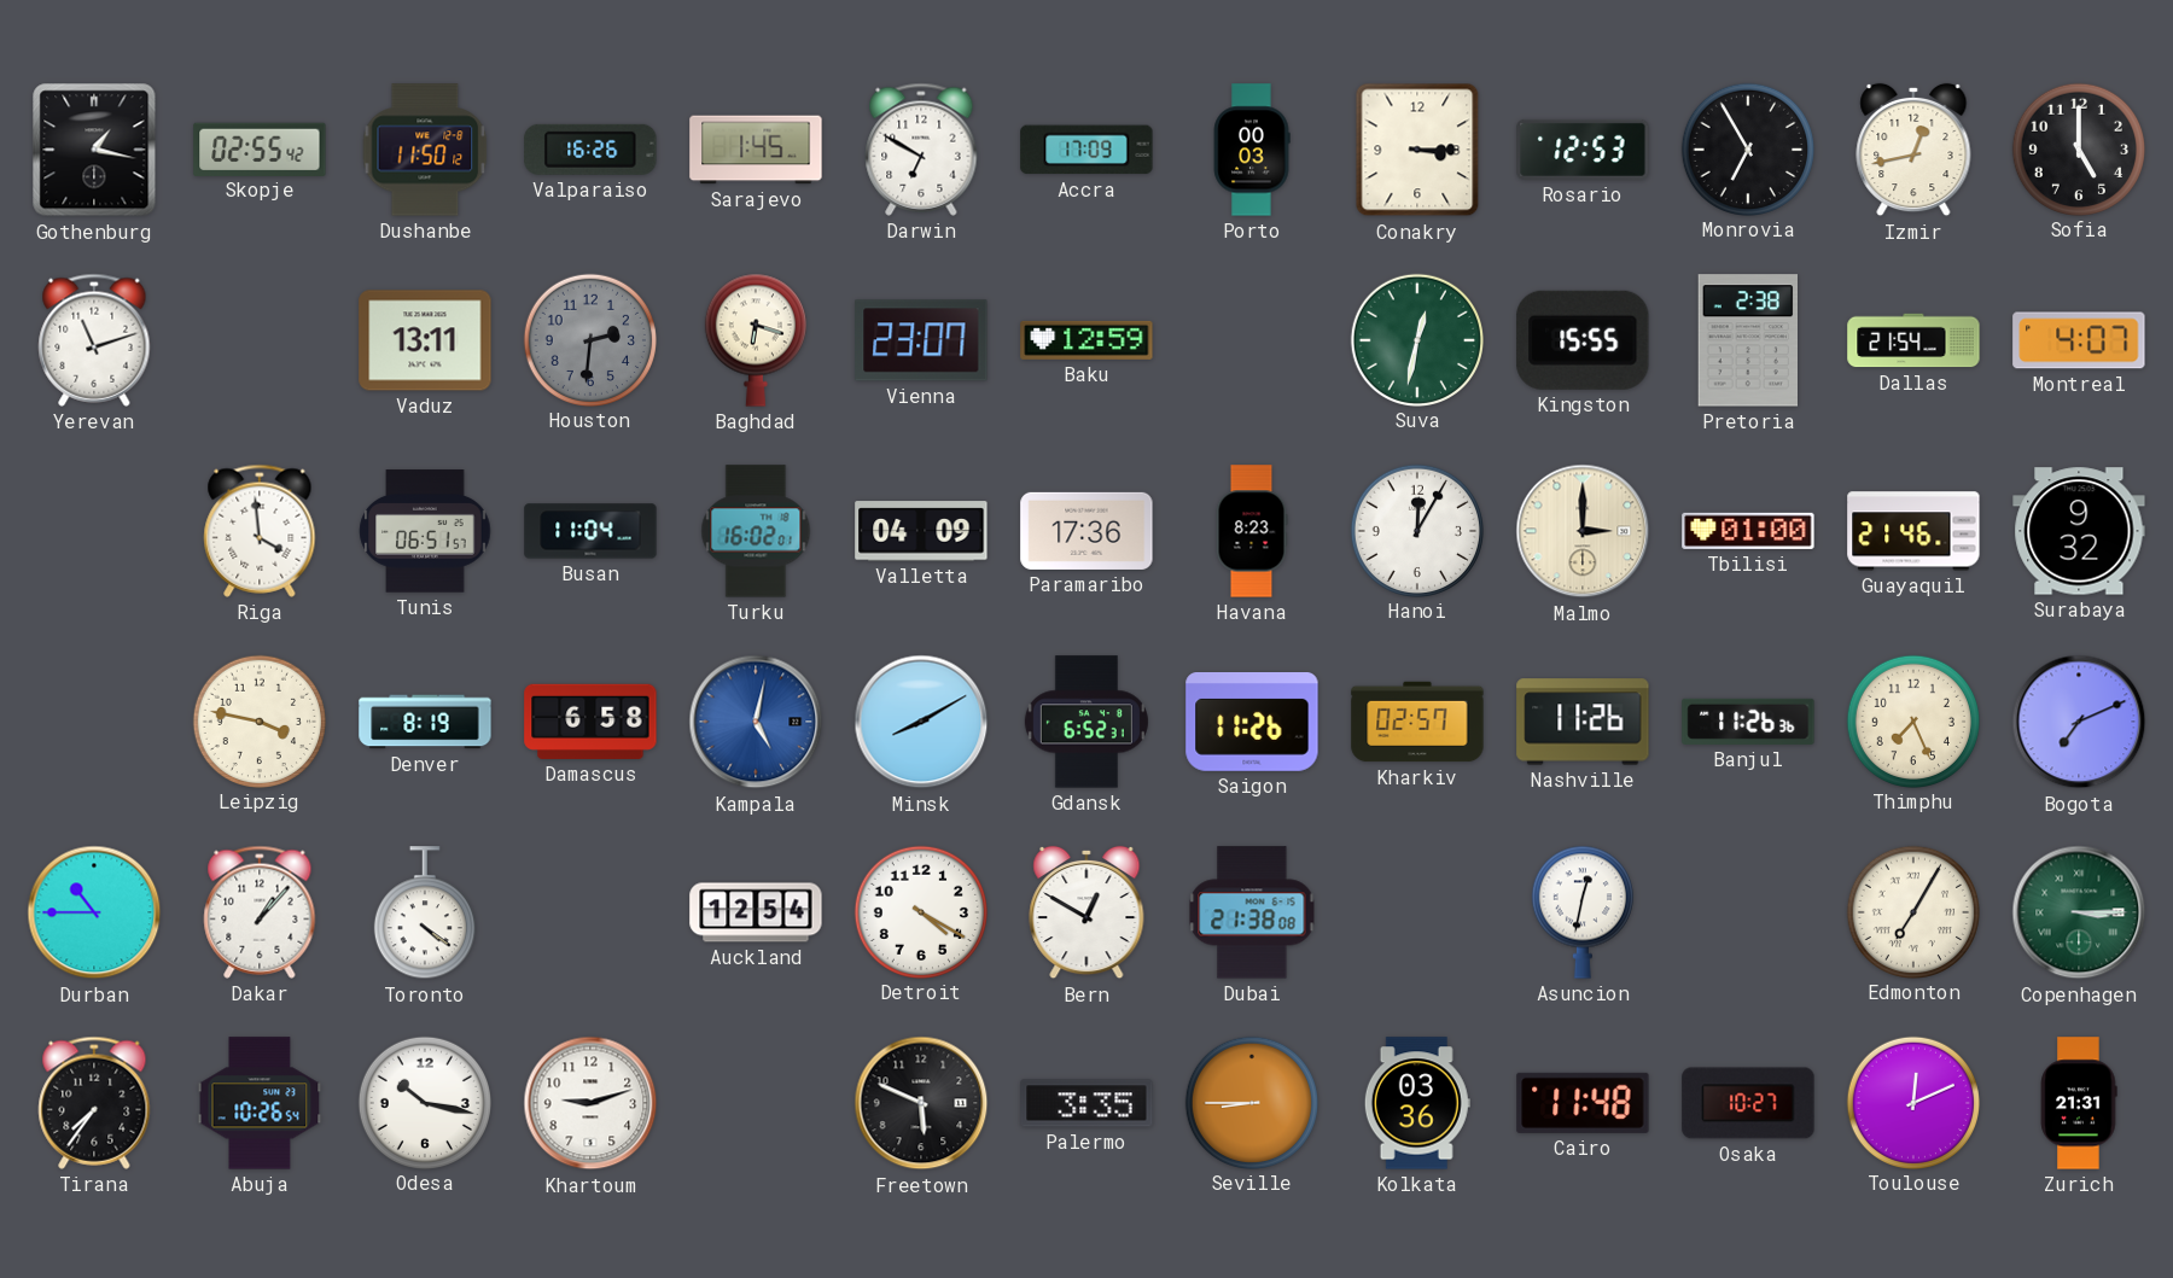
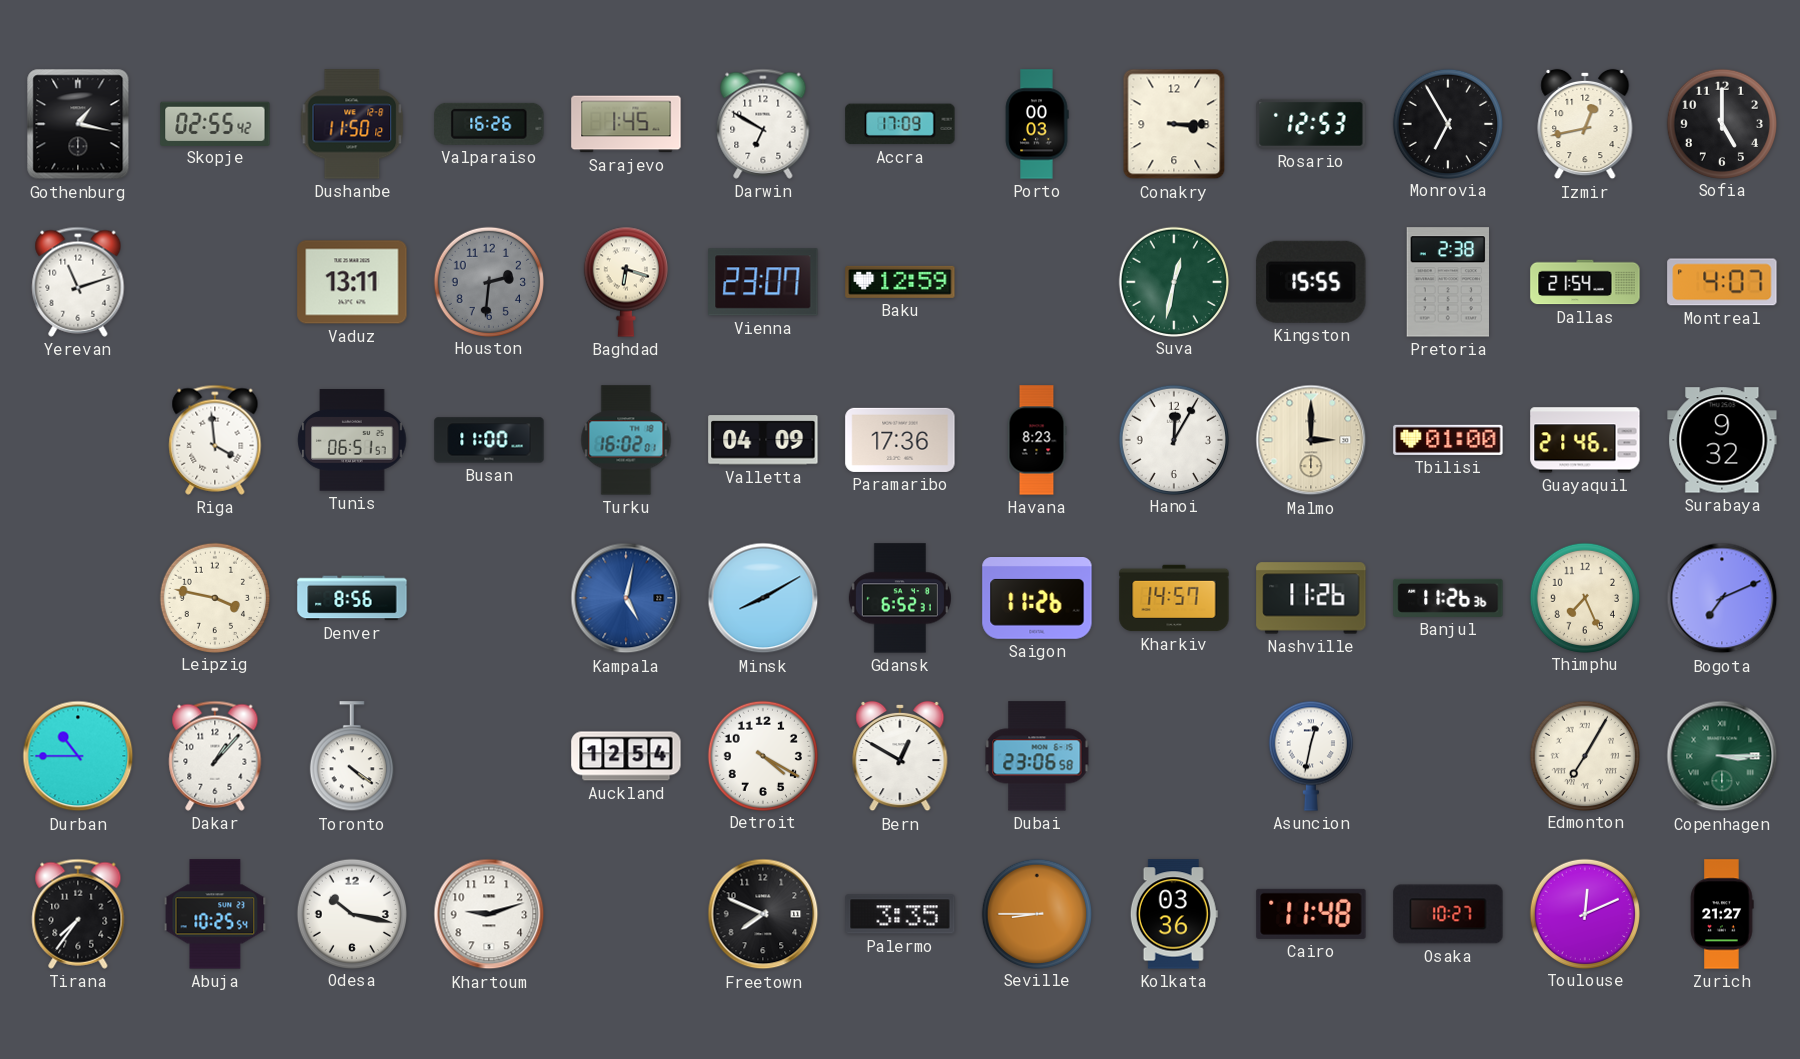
Busan: 11:04 -> 11:00
Denver: 8:19 -> 8:56
Damascus: 6:58 -> none
Kharkiv: 02:57 -> 14:57
Dubai: 21:38 -> 23:06
Abuja: 10:26 -> 10:25
Freetown: 5:49 -> 7:49
Zurich: 21:31 -> 21:27
